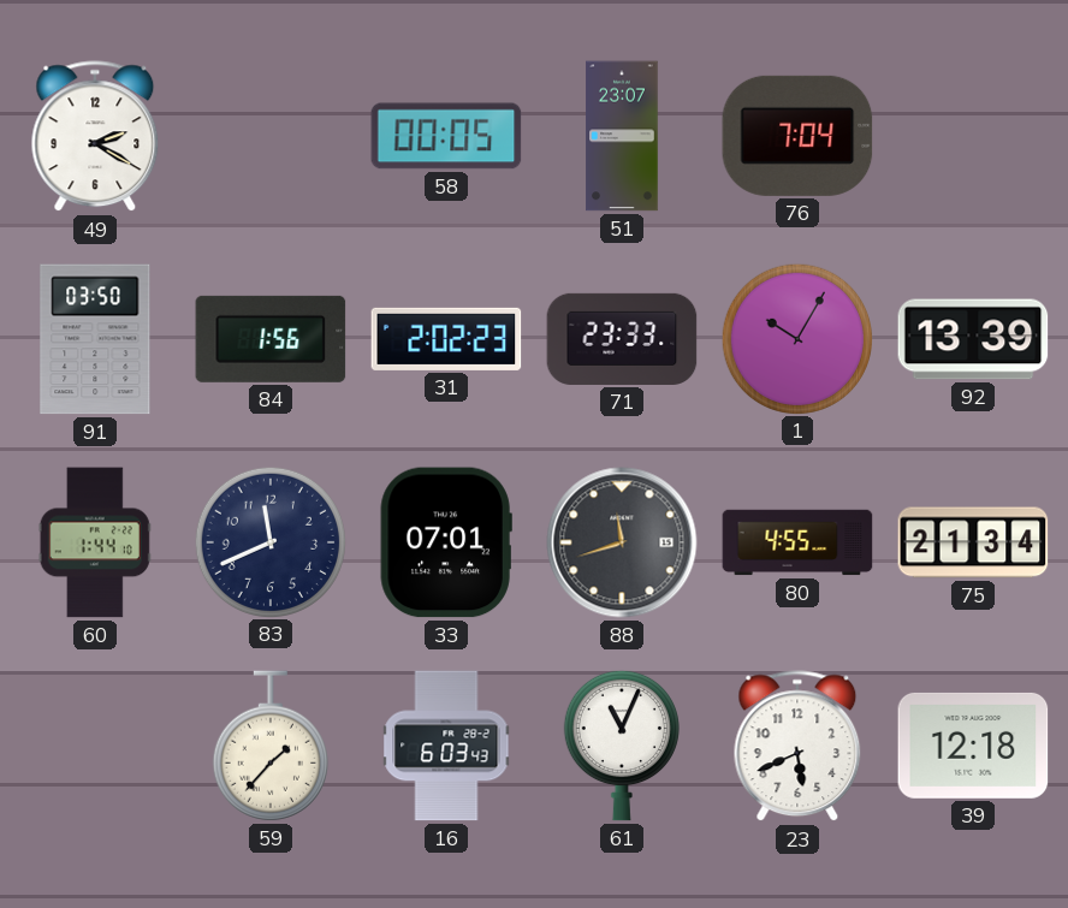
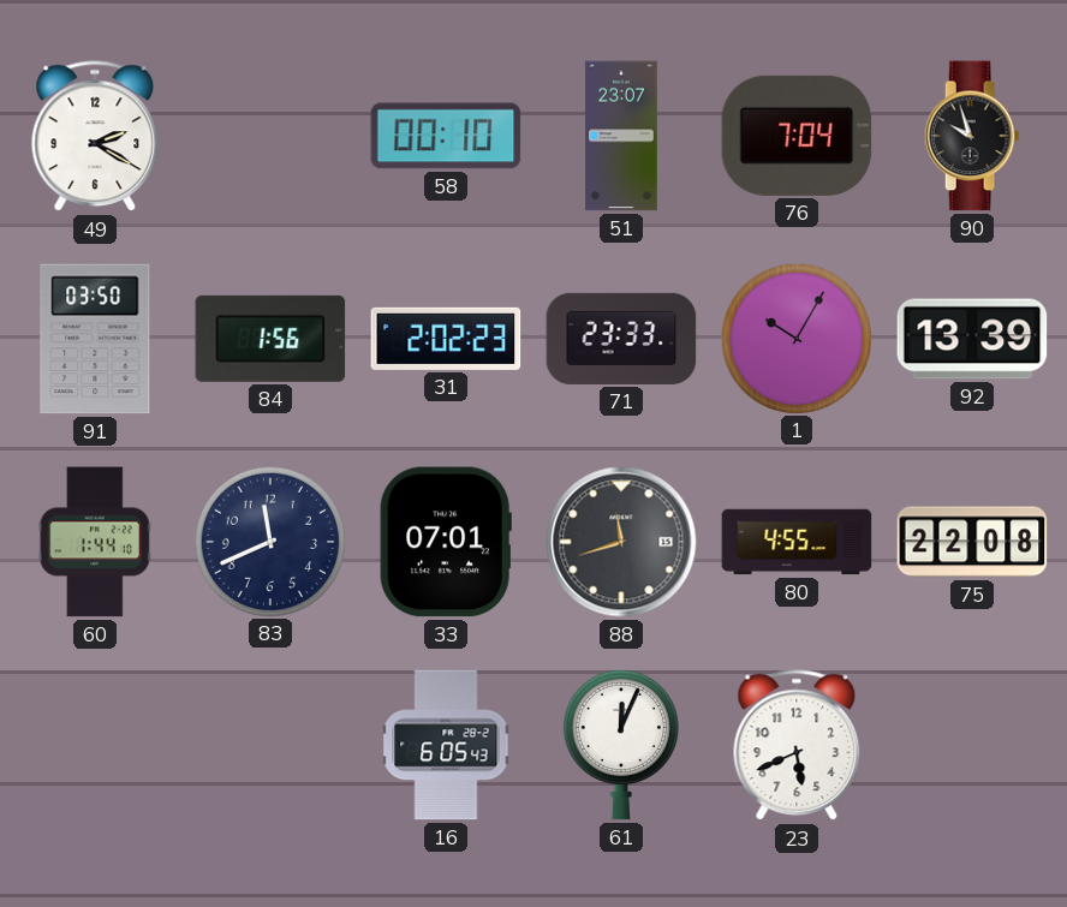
58: 00:05 -> 00:10
90: none -> 9:57
75: 21:34 -> 22:08
59: 1:37 -> none
16: 6:03 -> 6:05
61: 11:04 -> 12:04
39: 12:18 -> none
